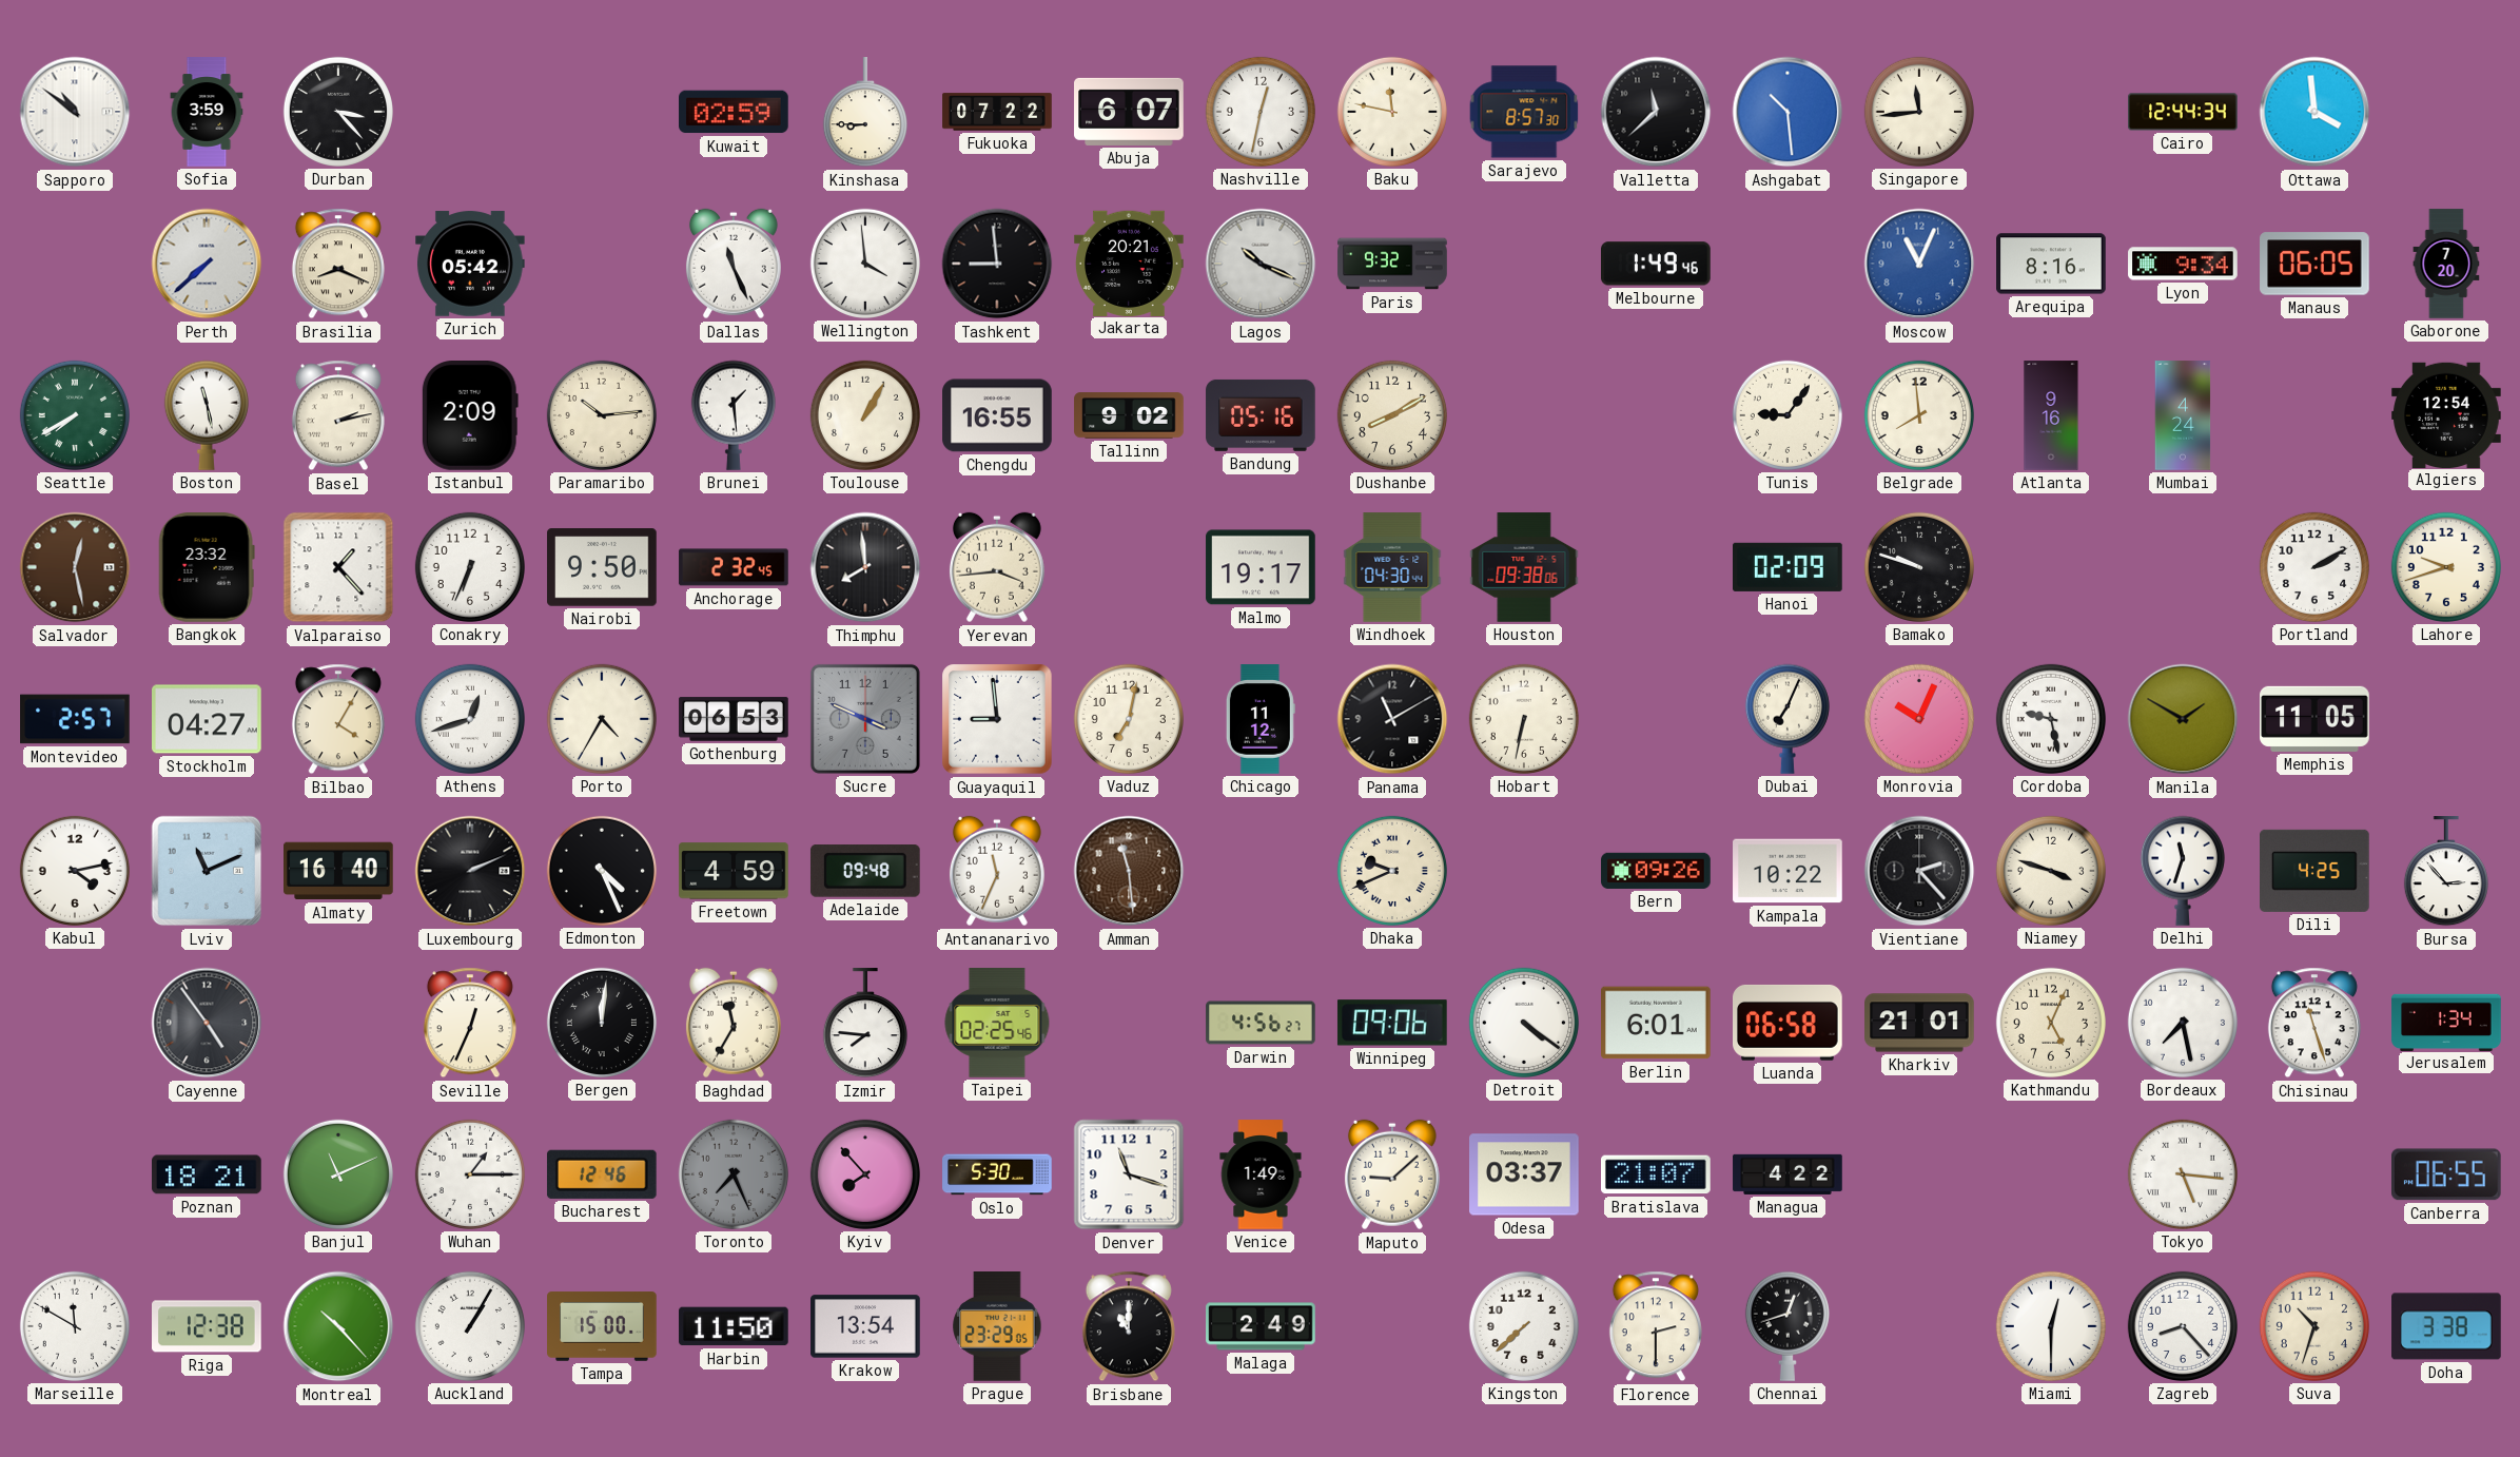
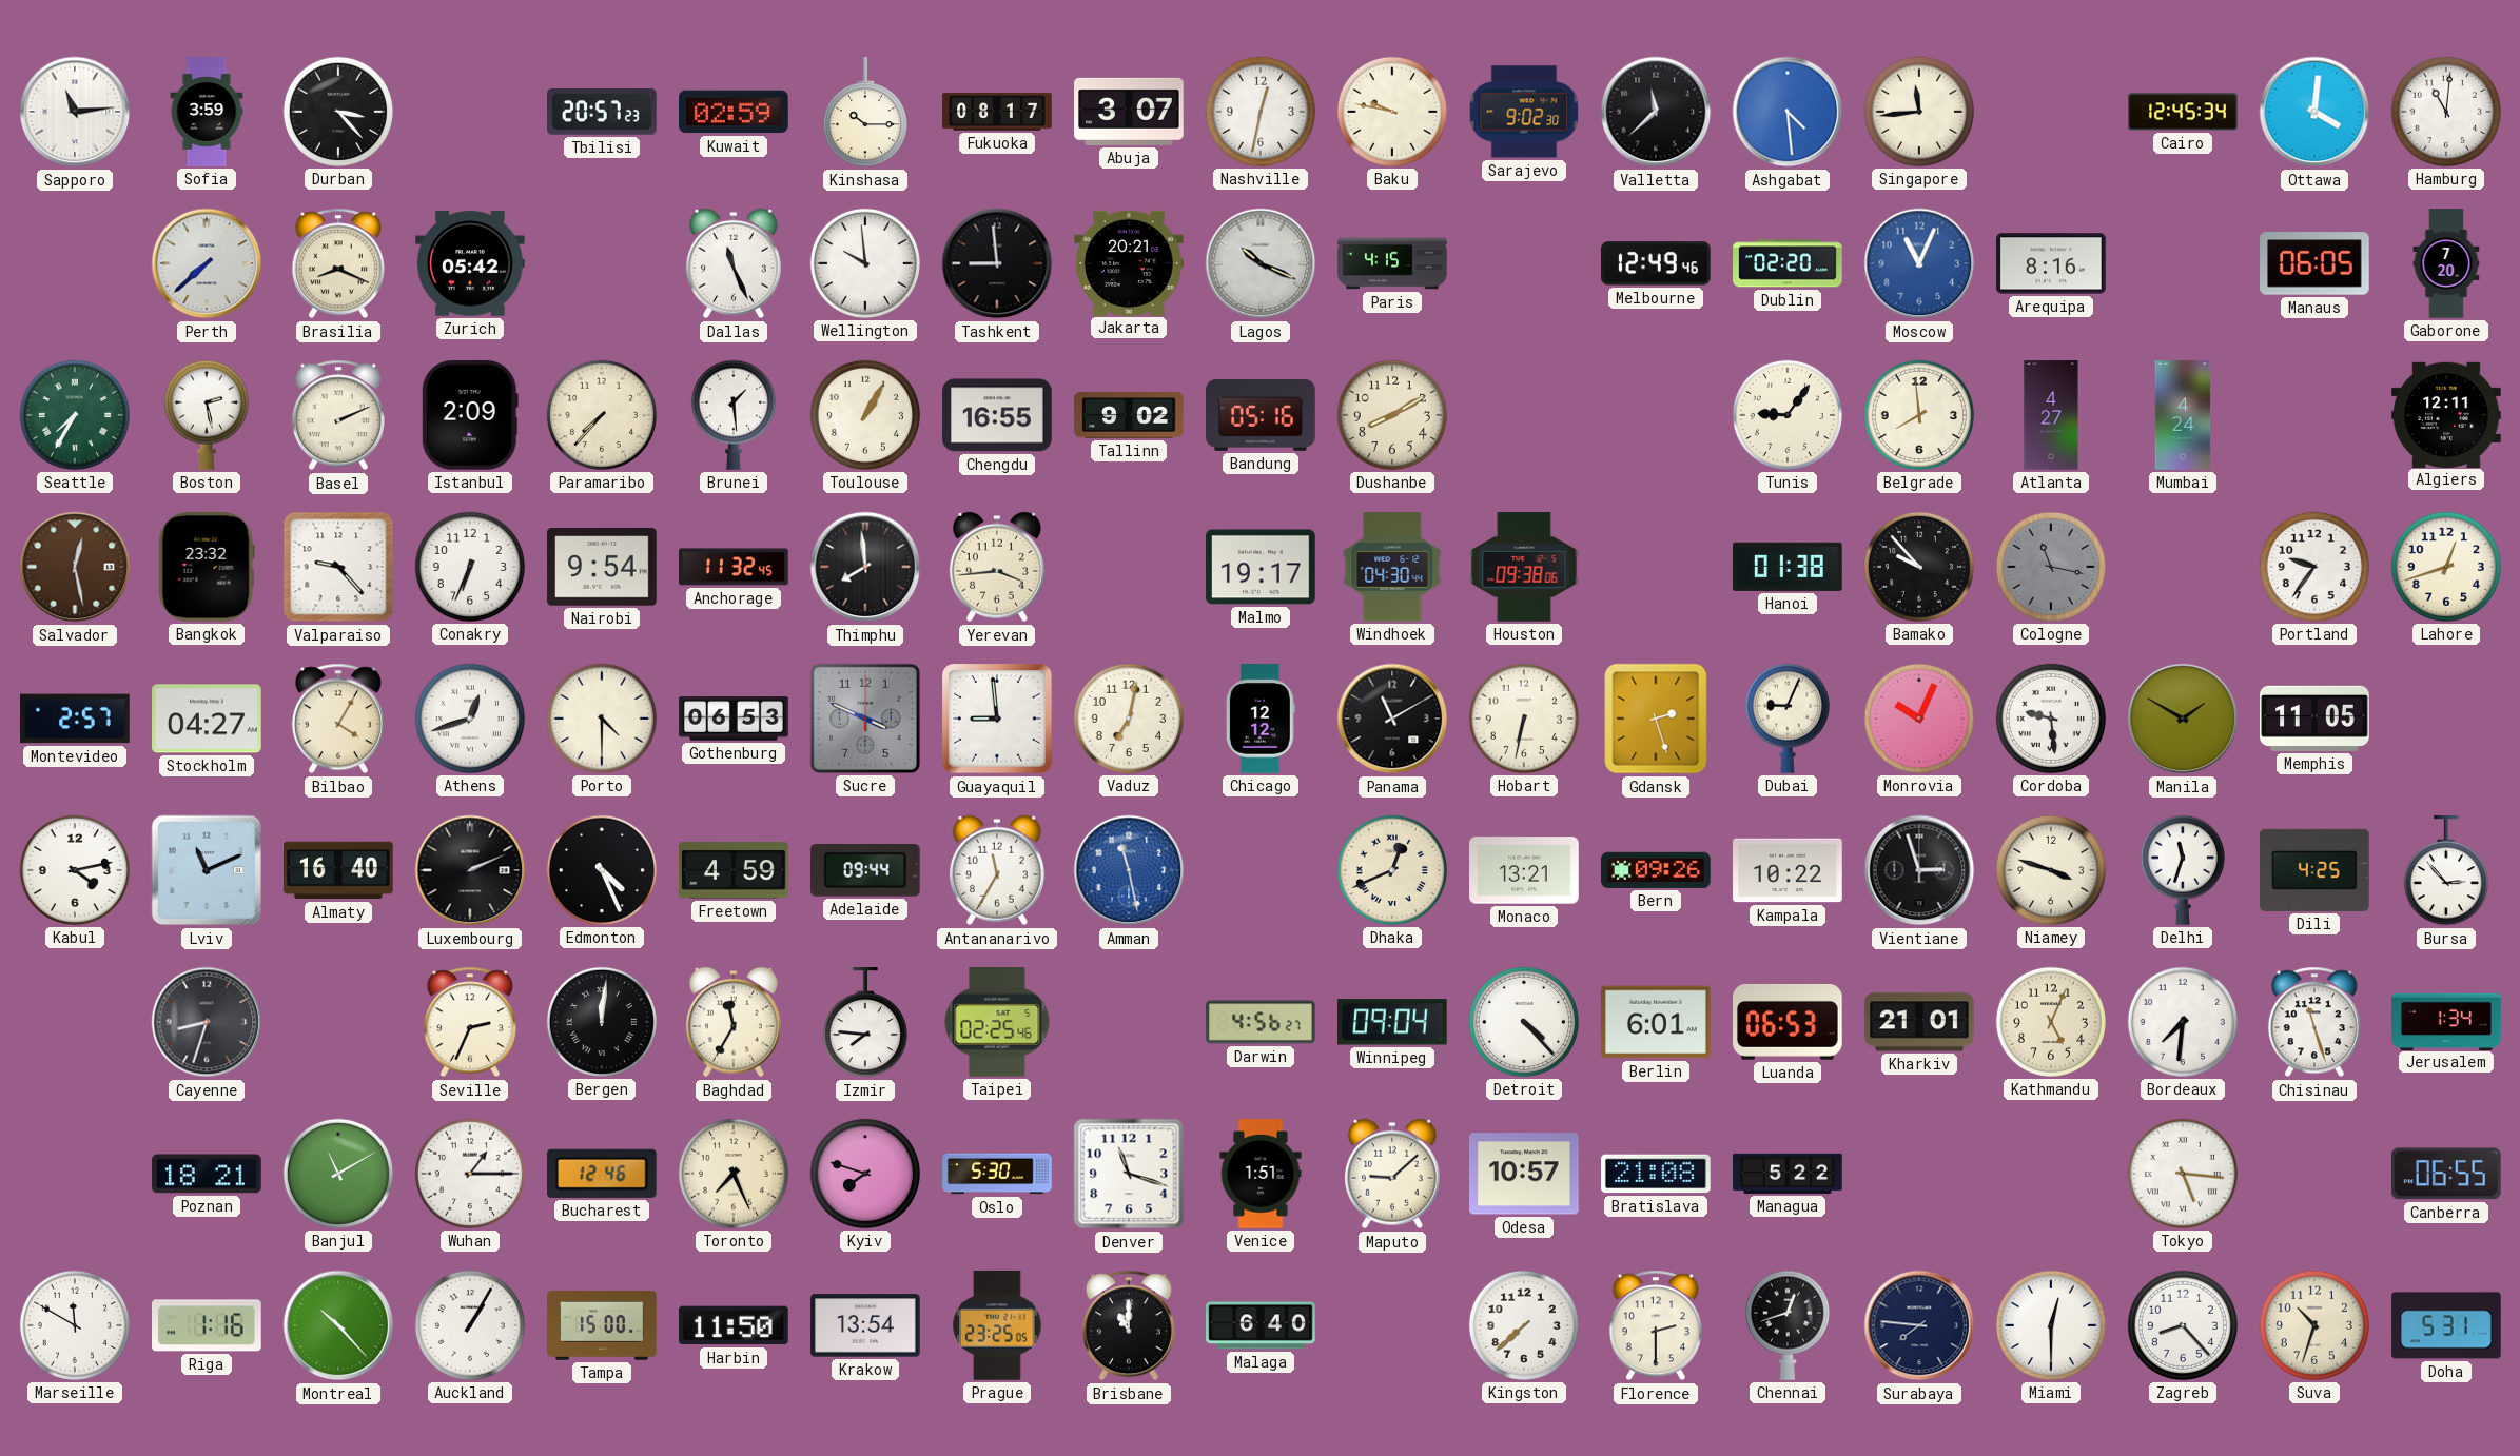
Sapporo: 10:51 -> 11:14
Tbilisi: none -> 20:57
Kinshasa: 8:45 -> 10:15
Fukuoka: 07:22 -> 08:17
Abuja: 6:07 -> 3:07
Baku: 11:47 -> 9:47
Sarajevo: 8:57 -> 9:02
Ashgabat: 10:29 -> 4:29
Cairo: 12:44 -> 12:45
Ottawa: 3:59 -> 4:01
Hamburg: none -> 11:01
Wellington: 3:59 -> 9:59
Paris: 9:32 -> 4:15
Melbourne: 1:49 -> 12:49
Dublin: none -> 02:20
Lyon: 9:34 -> none
Seattle: 7:40 -> 7:35
Boston: 11:28 -> 2:28
Basel: 2:13 -> 2:11
Paramaribo: 10:14 -> 7:37
Atlanta: 9:16 -> 4:27
Algiers: 12:54 -> 12:11
Valparaiso: 1:23 -> 9:23
Nairobi: 9:50 -> 9:54
Anchorage: 2:32 -> 11:32
Hanoi: 02:09 -> 01:38
Bamako: 9:48 -> 9:53
Cologne: none -> 11:17
Portland: 2:10 -> 9:36
Lahore: 9:42 -> 12:42
Porto: 4:35 -> 4:30
Chicago: 11:12 -> 12:12
Gdansk: none -> 2:27
Dubai: 7:04 -> 9:04
Cordoba: 9:28 -> 9:29
Adelaide: 09:48 -> 09:44
Antananarivo: 11:34 -> 11:35
Amman: 11:29 -> 11:28
Amman dial: brown -> blue
Dhaka: 9:41 -> 12:41
Monaco: none -> 13:21
Vientiane: 2:23 -> 2:57
Cayenne: 4:54 -> 8:33
Seville: 12:34 -> 2:34
Winnipeg: 09:06 -> 09:04
Detroit: 4:21 -> 4:23
Luanda: 06:58 -> 06:53
Bordeaux: 7:28 -> 7:31
Banjul: 11:11 -> 11:10
Toronto dial: grey -> cream
Kyiv: 7:53 -> 7:48
Venice: 1:49 -> 1:51
Odesa: 03:37 -> 10:57
Bratislava: 21:07 -> 21:08
Managua: 4:22 -> 5:22
Riga: 12:38 -> 1:16
Prague: 23:29 -> 23:25
Malaga: 2:49 -> 6:40
Surabaya: none -> 7:46
Doha: 3:38 -> 5:31
